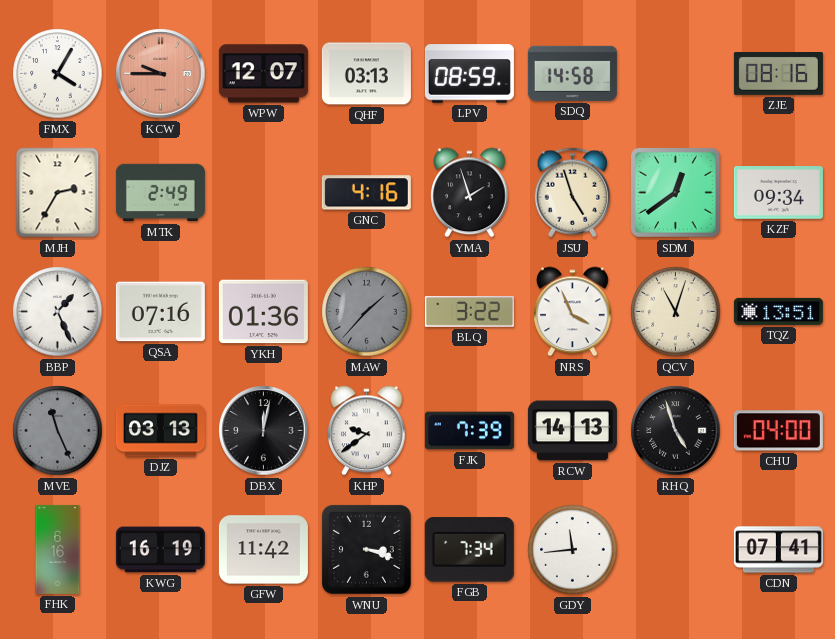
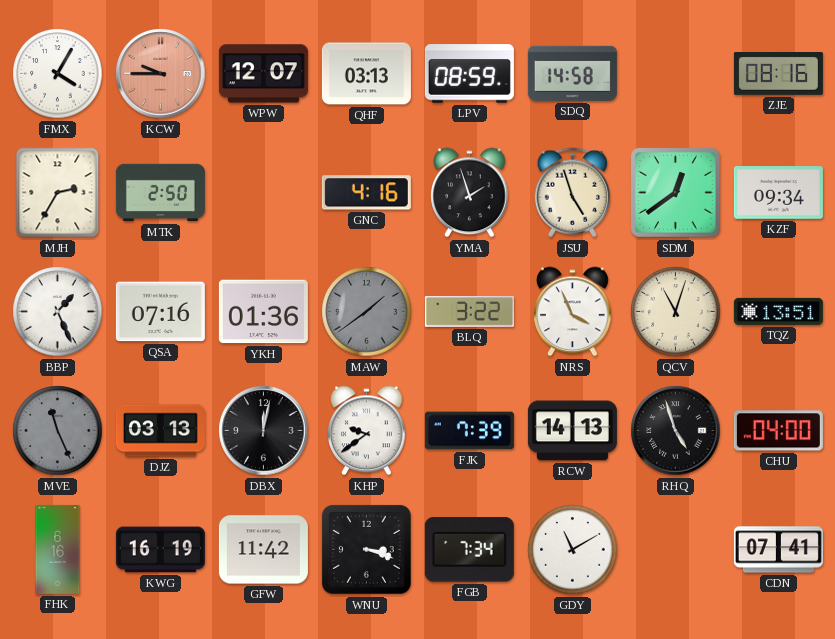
MTK: 2:49 -> 2:50
MAW: 1:37 -> 1:39
GDY: 11:44 -> 11:10
